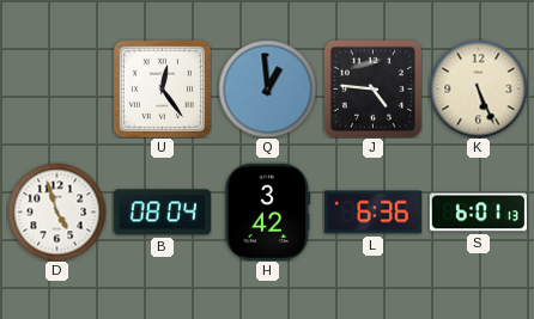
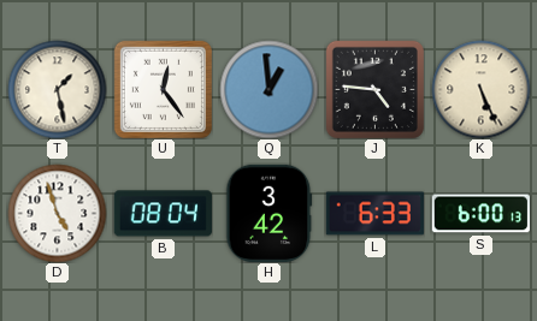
T: none -> 1:28
L: 6:36 -> 6:33
S: 6:01 -> 6:00
